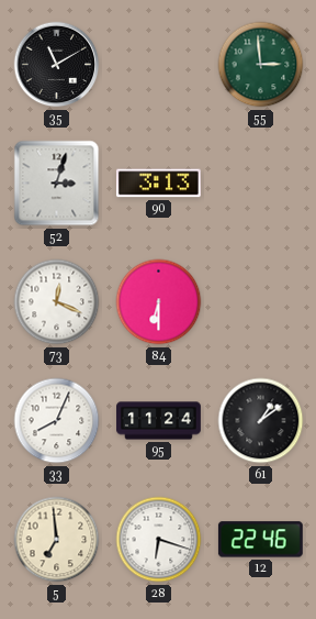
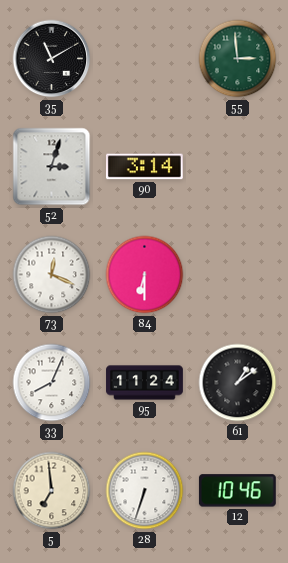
90: 3:13 -> 3:14
28: 6:18 -> 6:33
12: 22:46 -> 10:46
